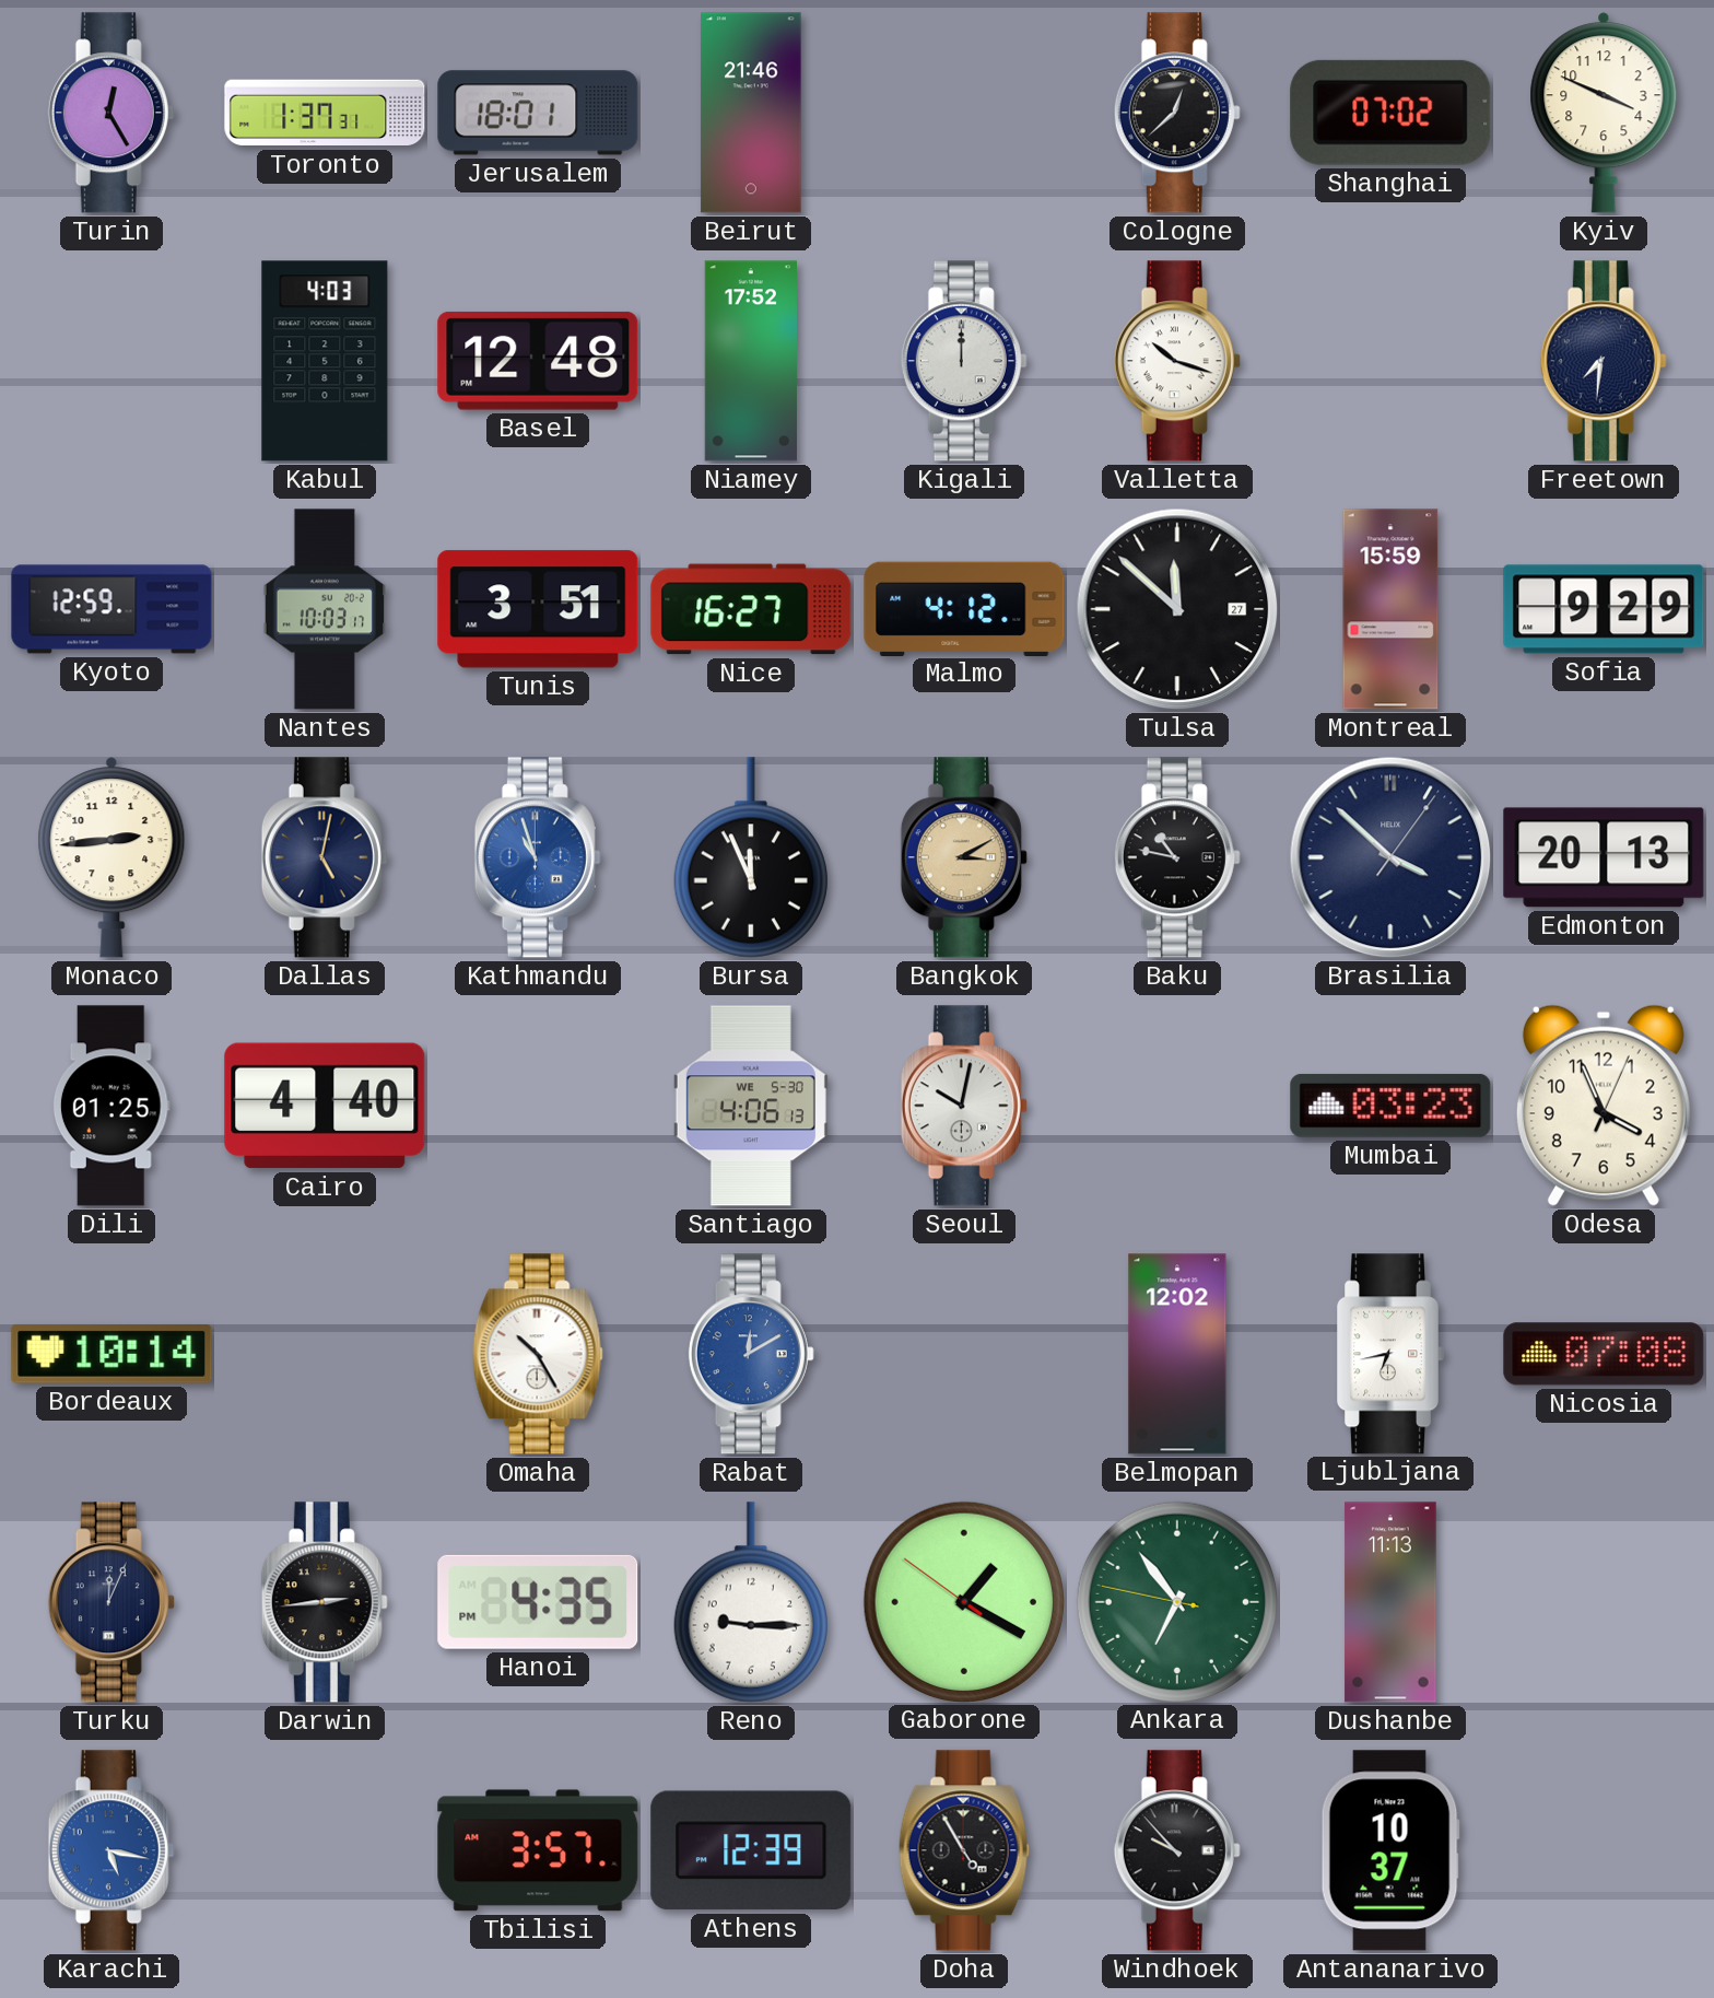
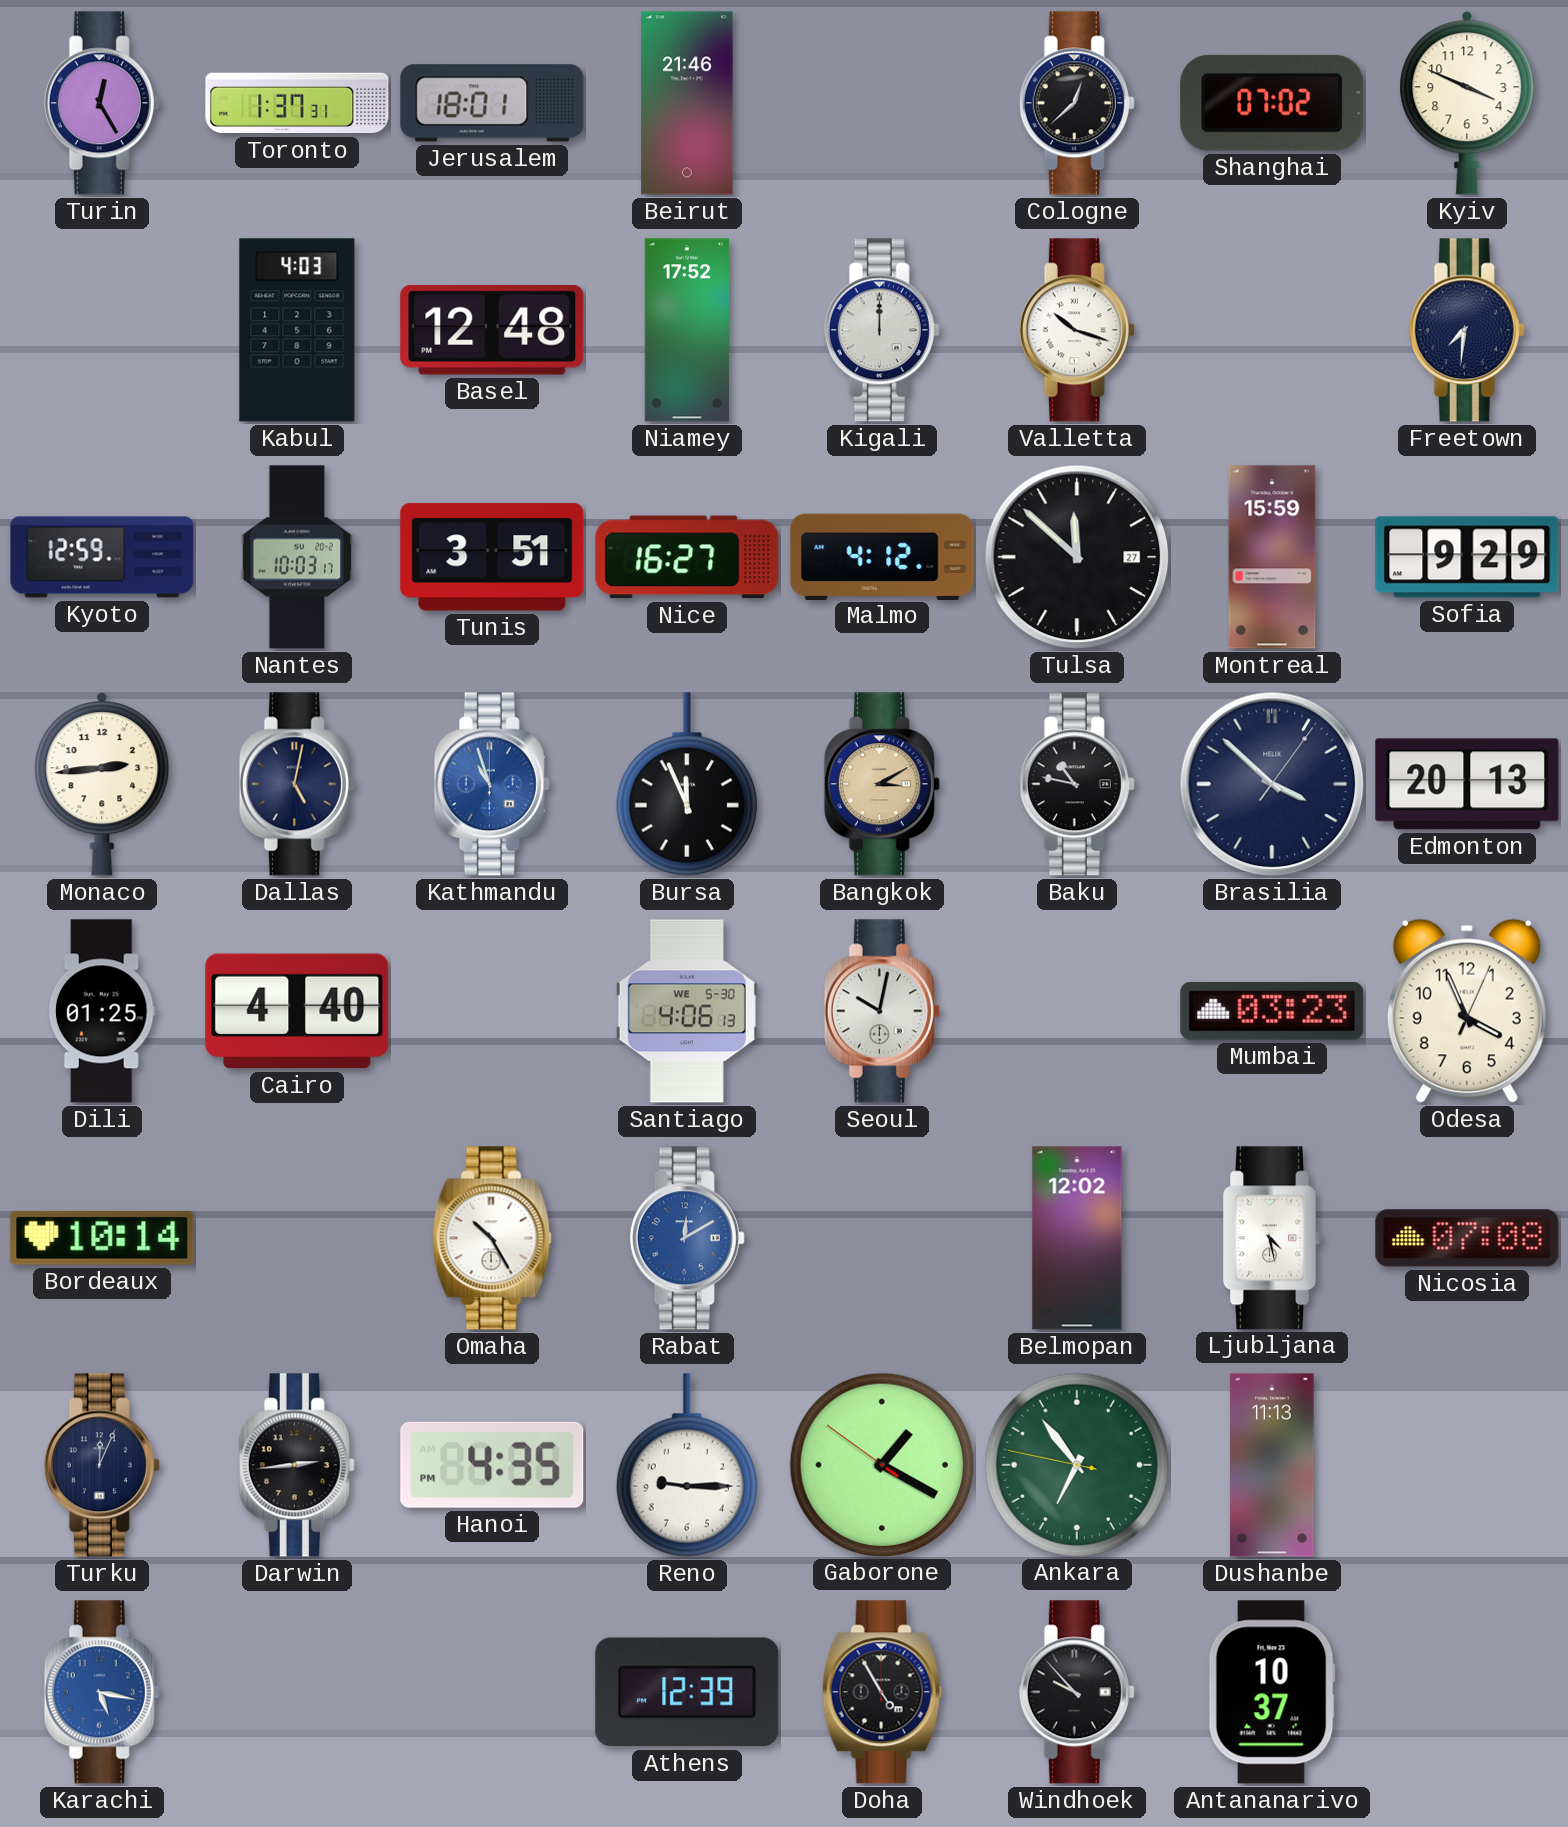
Ljubljana: 6:43 -> 4:28
Tbilisi: 3:57 -> none
